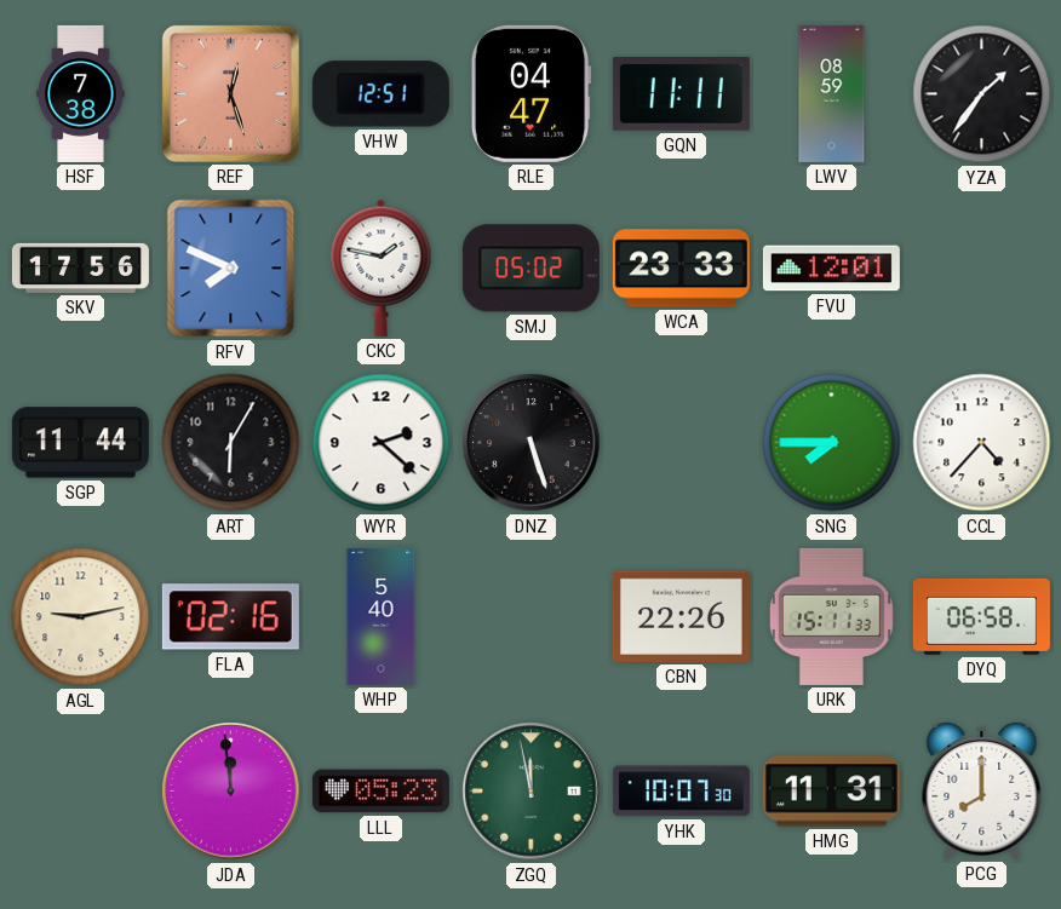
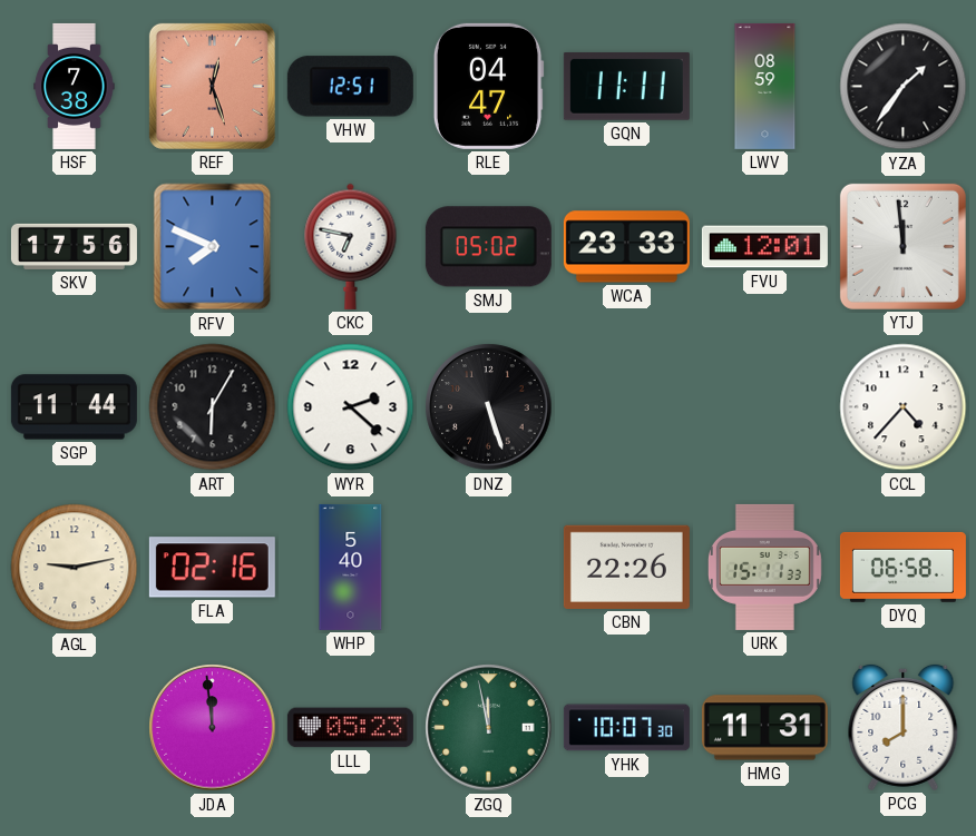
CKC: 1:47 -> 6:47
YTJ: none -> 11:59
SNG: 7:45 -> none
